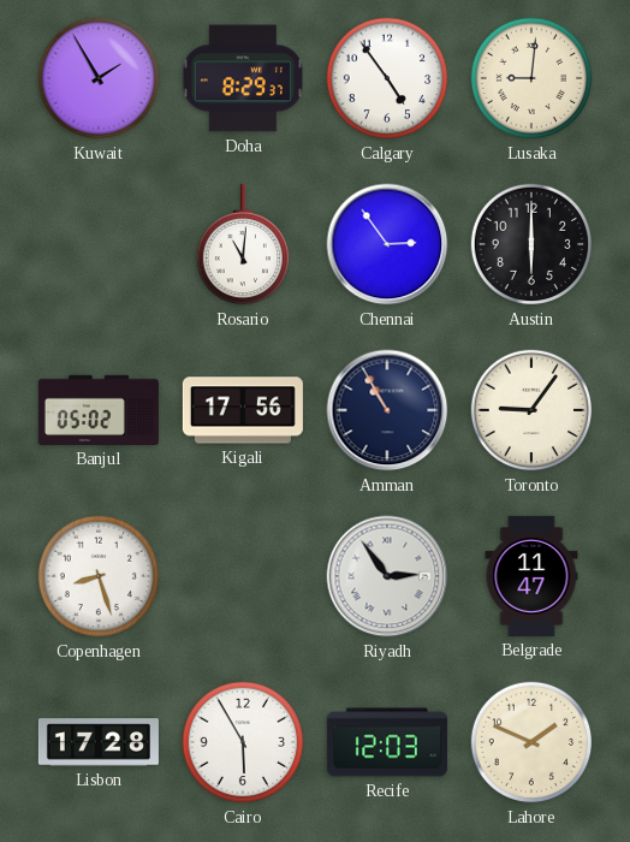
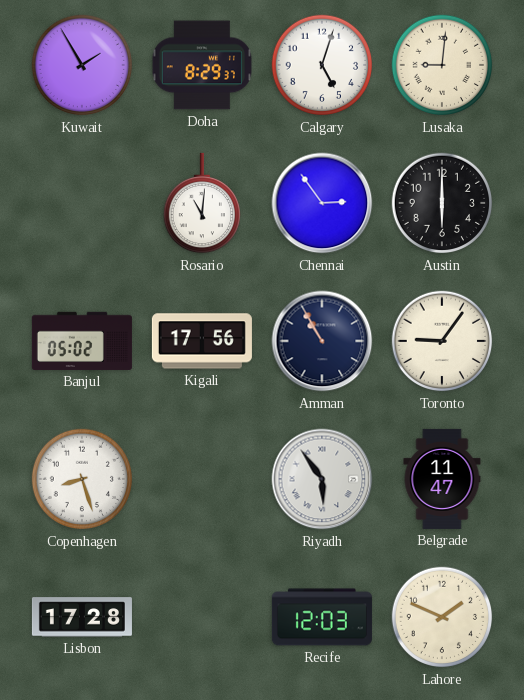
Calgary: 4:54 -> 5:03
Riyadh: 2:54 -> 5:54
Cairo: 5:55 -> none
